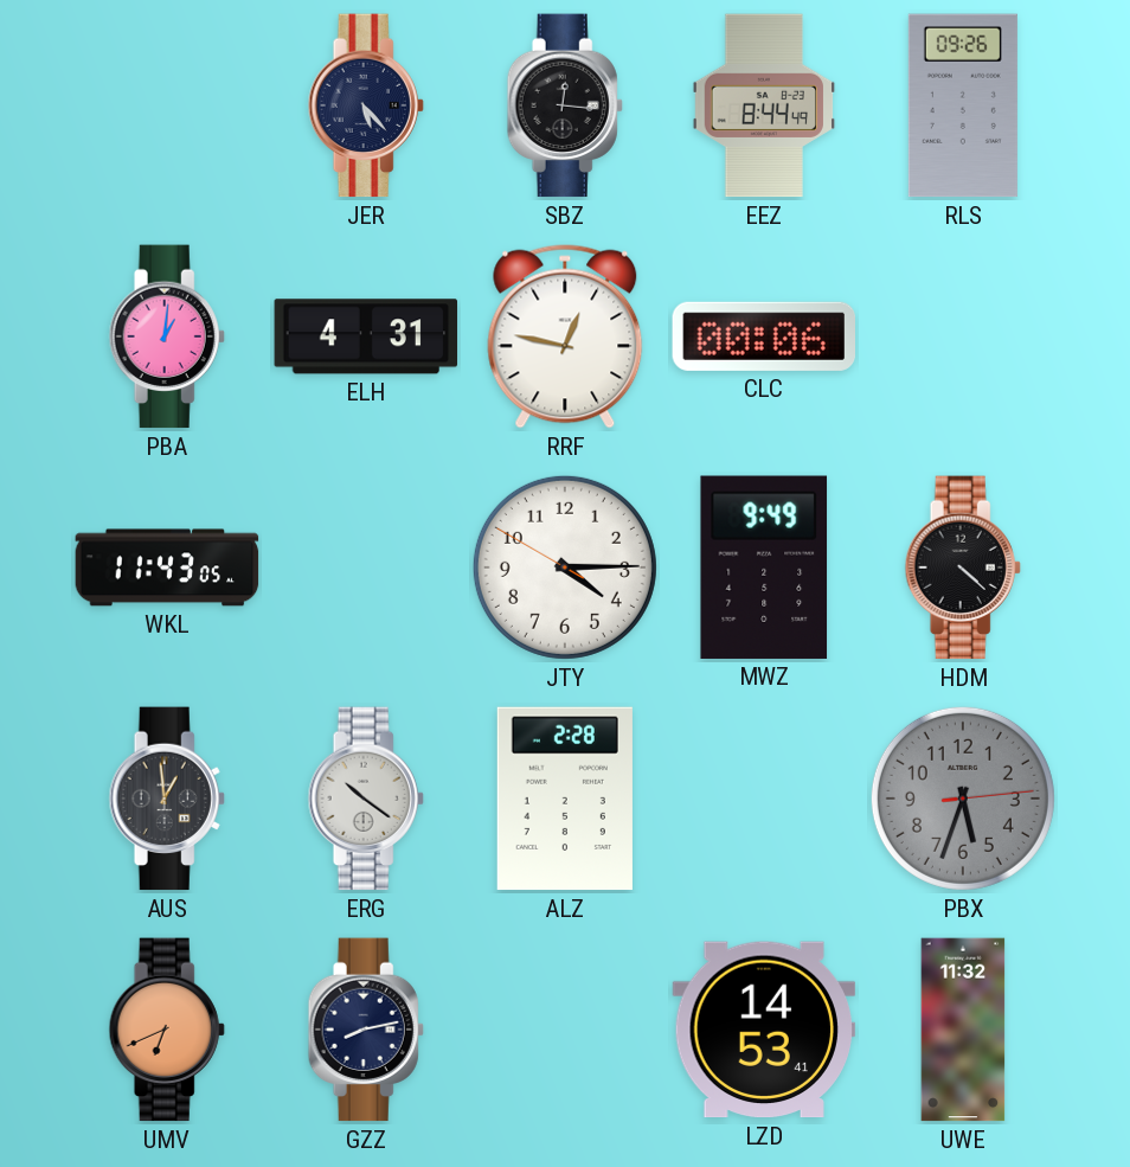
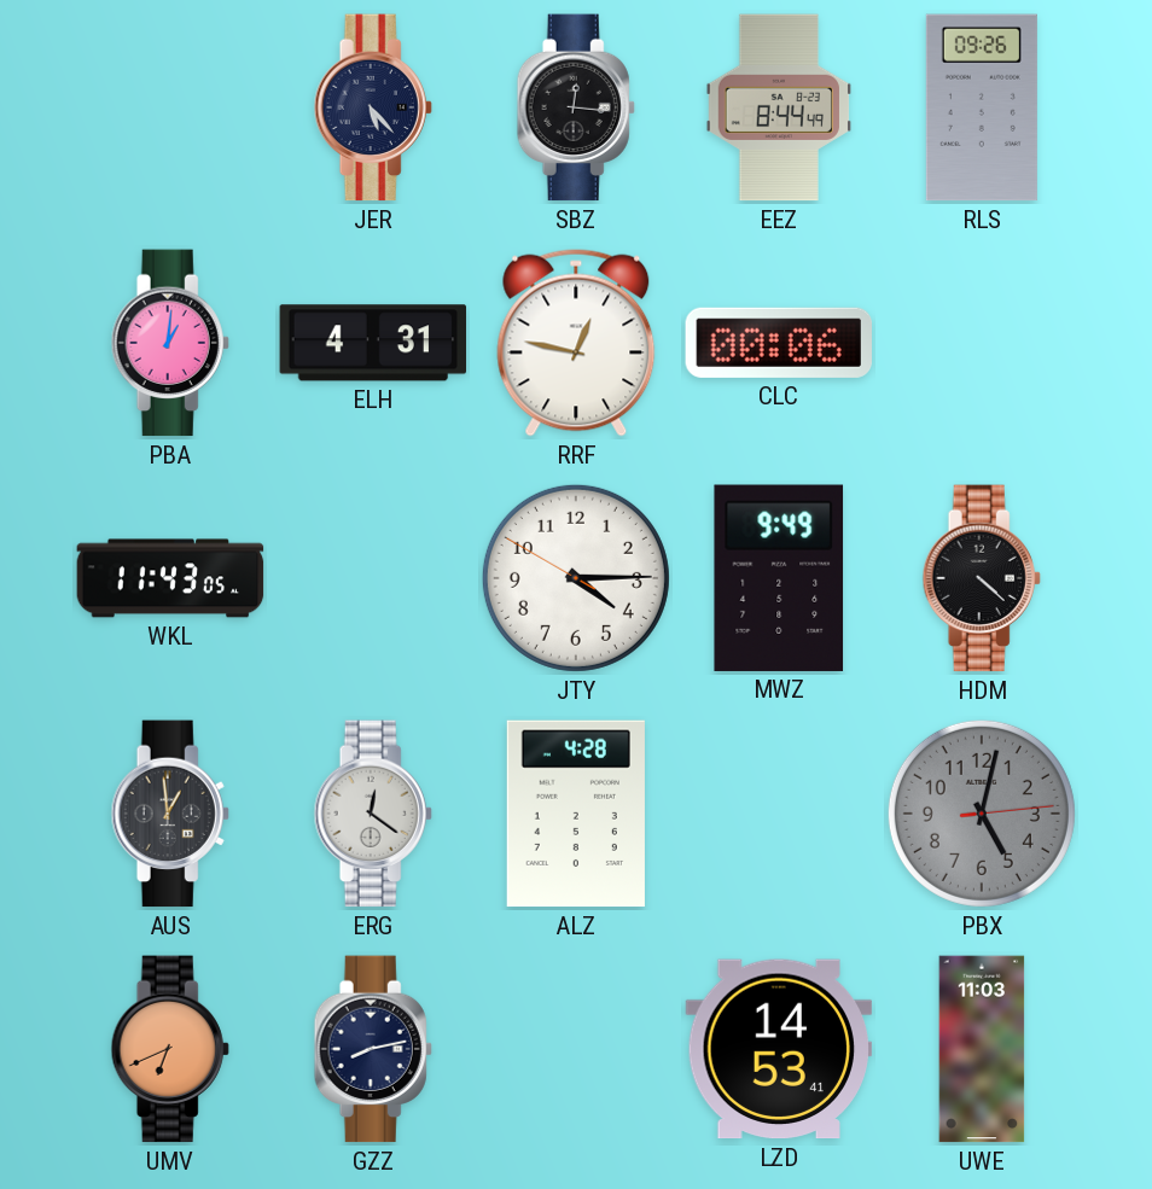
ERG: 10:21 -> 12:21
ALZ: 2:28 -> 4:28
PBX: 5:33 -> 5:02
UWE: 11:32 -> 11:03
